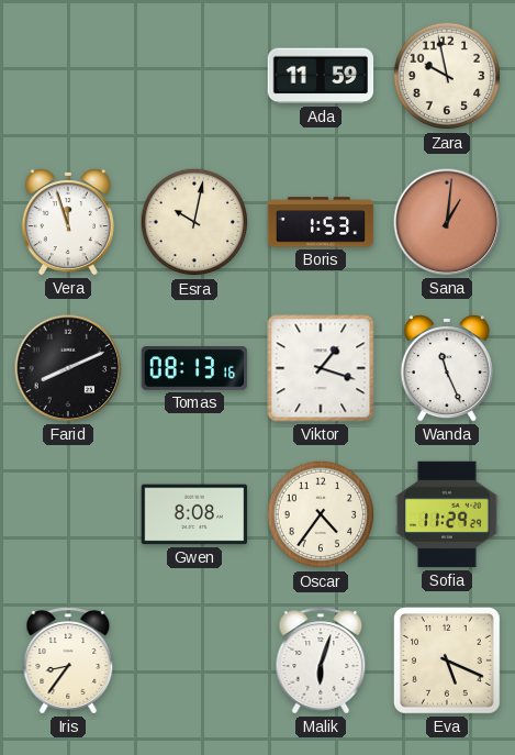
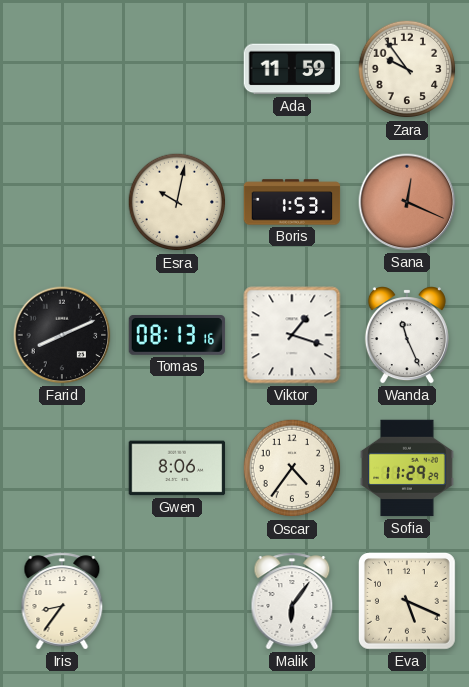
Zara: 9:58 -> 9:54
Vera: 11:57 -> none
Sana: 1:01 -> 12:19
Gwen: 8:08 -> 8:06
Malik: 6:03 -> 6:06
